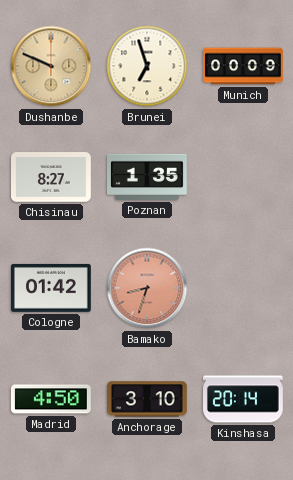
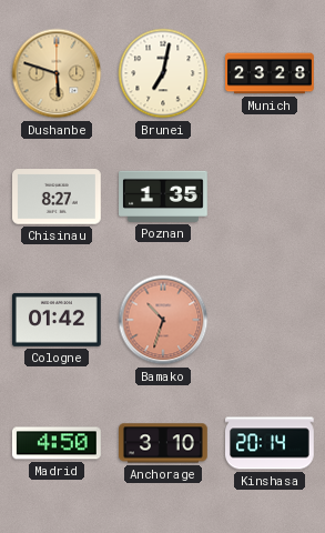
Dushanbe: 9:49 -> 5:48
Brunei: 6:57 -> 7:02
Munich: 00:09 -> 23:28
Bamako: 8:33 -> 10:33
